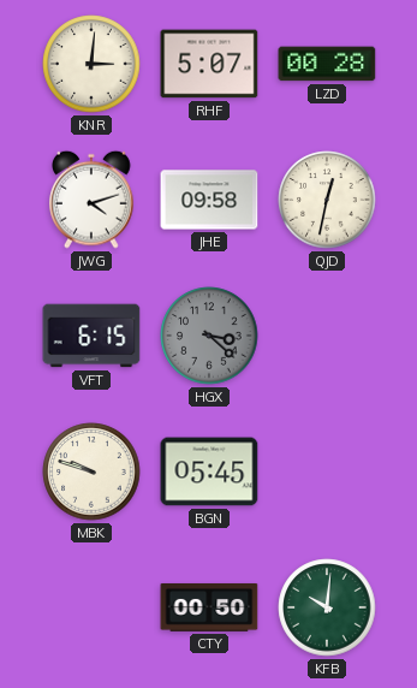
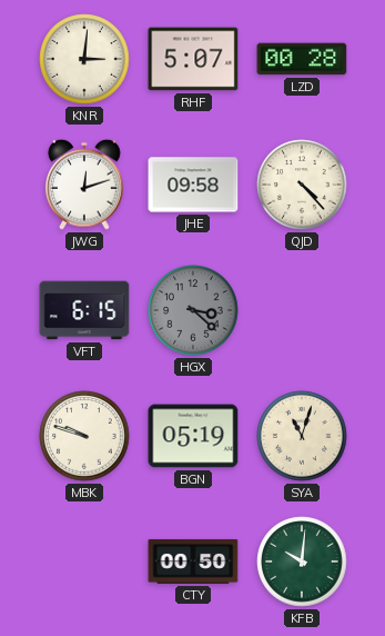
JWG: 4:12 -> 12:12
QJD: 12:32 -> 4:23
BGN: 05:45 -> 05:19
SYA: none -> 11:03
